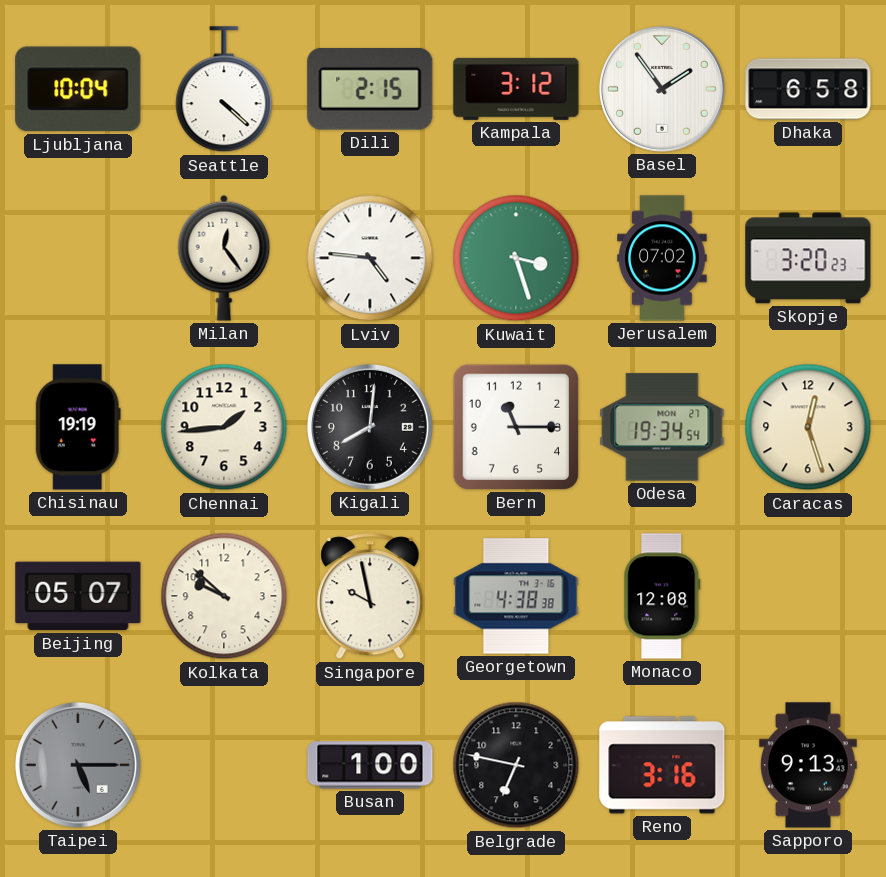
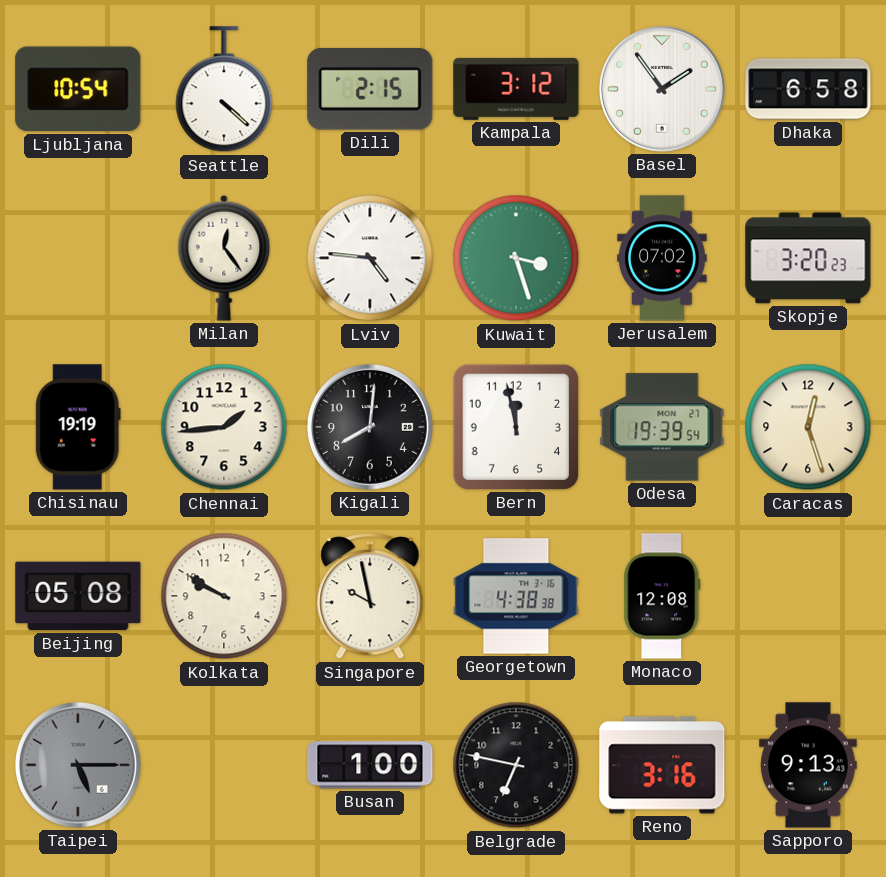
Ljubljana: 10:04 -> 10:54
Bern: 11:15 -> 11:58
Odesa: 19:34 -> 19:39
Beijing: 05:07 -> 05:08
Kolkata: 9:52 -> 9:50
